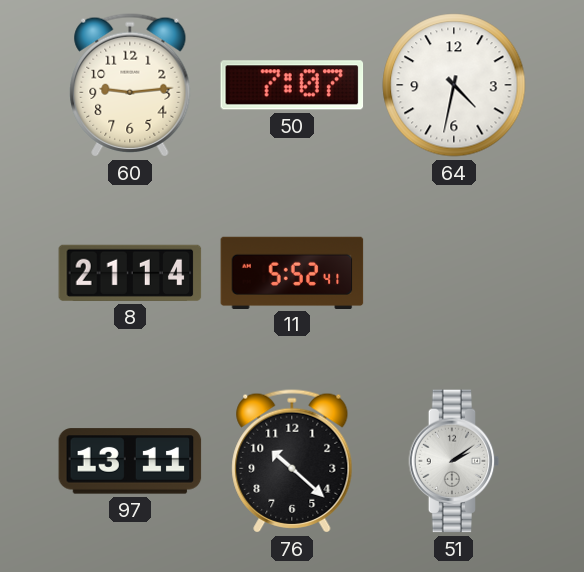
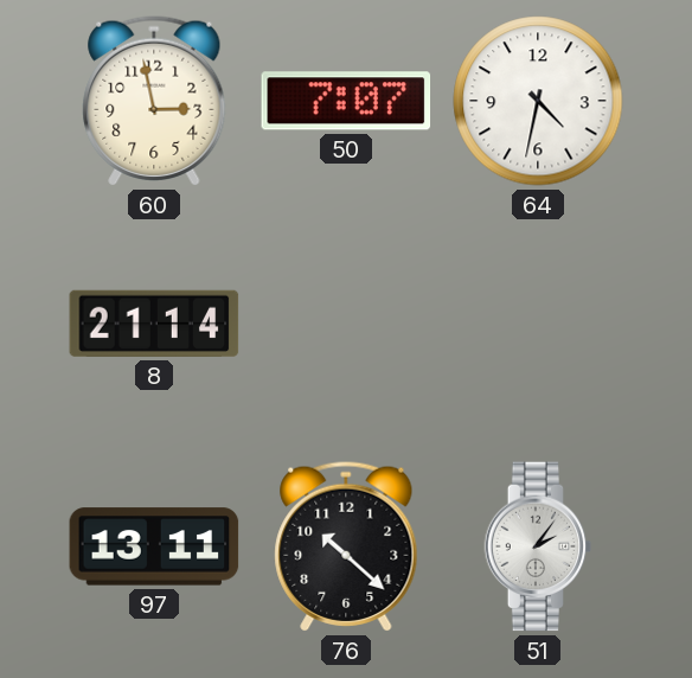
60: 9:14 -> 2:58
11: 5:52 -> none
51: 2:09 -> 2:06
